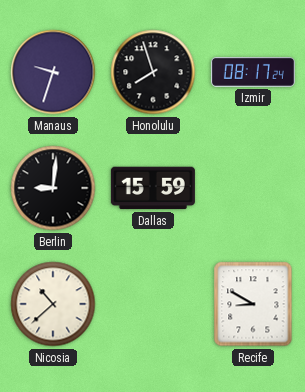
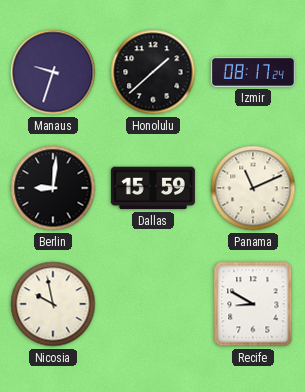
Honolulu: 7:57 -> 1:38
Panama: none -> 11:11
Nicosia: 10:38 -> 9:58
